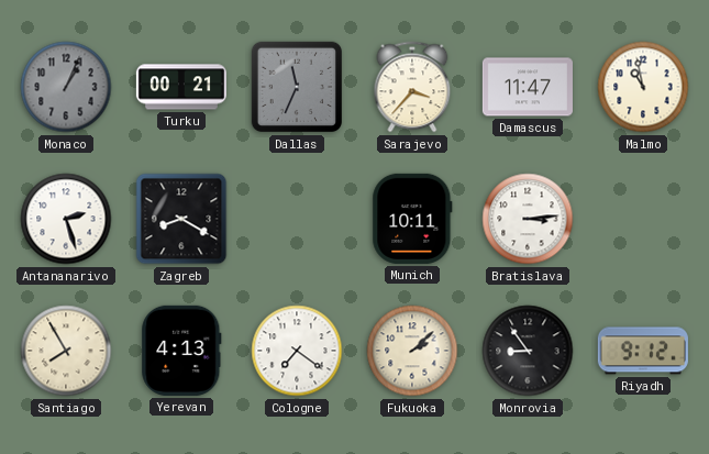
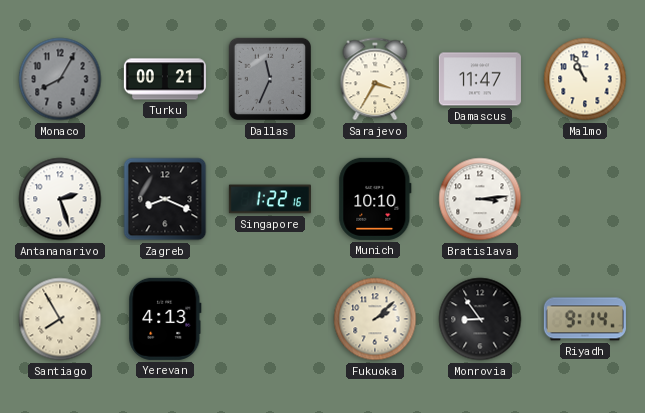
Monaco: 1:04 -> 8:05
Sarajevo: 3:37 -> 3:35
Malmo: 10:58 -> 10:56
Zagreb: 8:20 -> 8:19
Singapore: none -> 1:22
Munich: 10:11 -> 10:10
Cologne: 7:21 -> none
Riyadh: 9:12 -> 9:14
